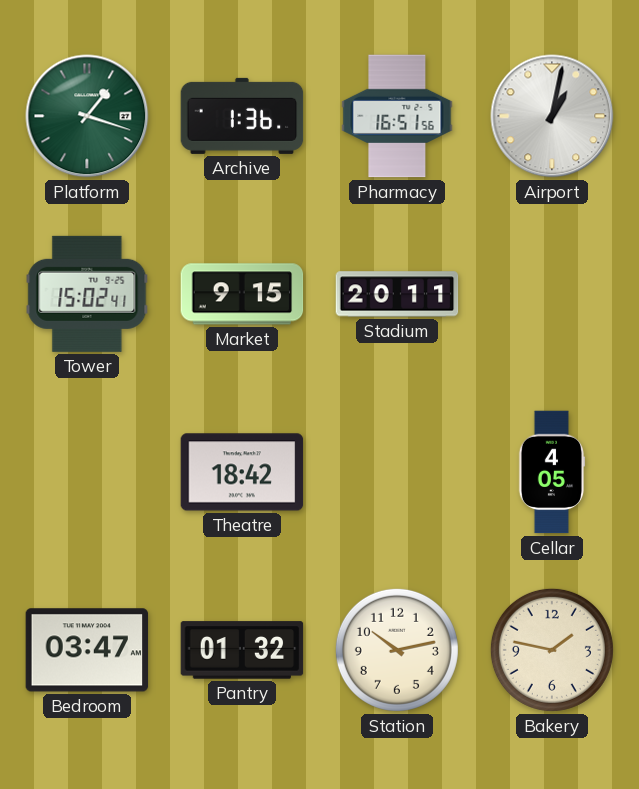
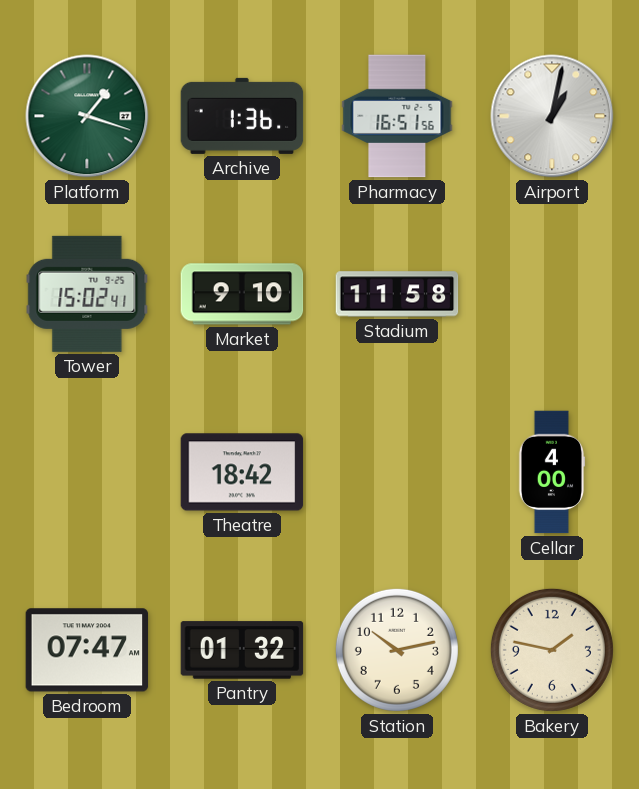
Market: 9:15 -> 9:10
Stadium: 20:11 -> 11:58
Cellar: 4:05 -> 4:00
Bedroom: 03:47 -> 07:47
